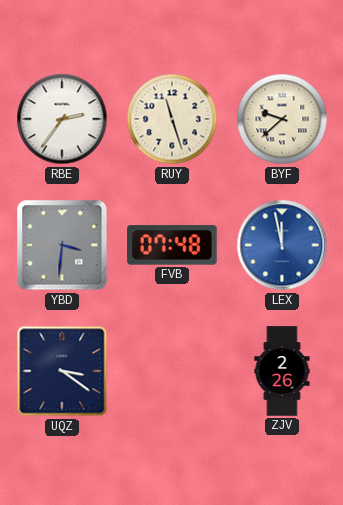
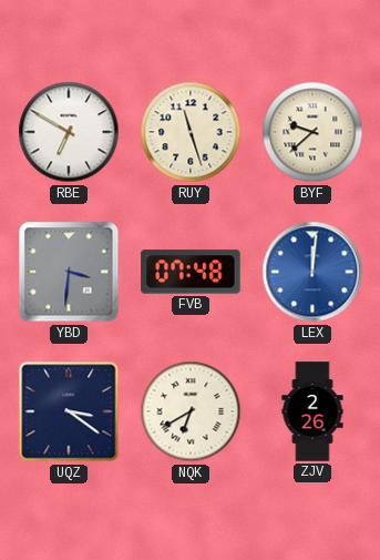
RBE: 2:36 -> 6:50
LEX: 11:58 -> 12:01
NQK: none -> 6:40
